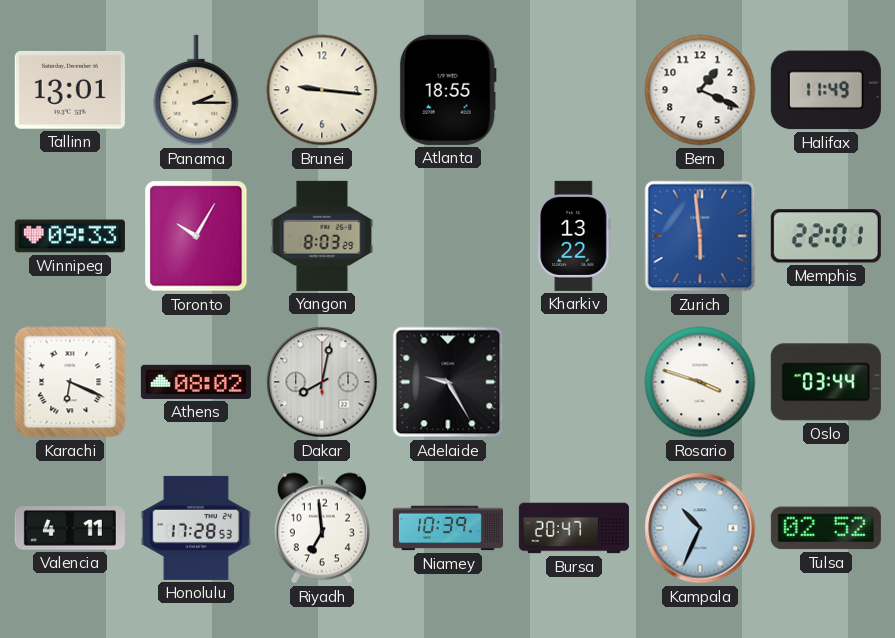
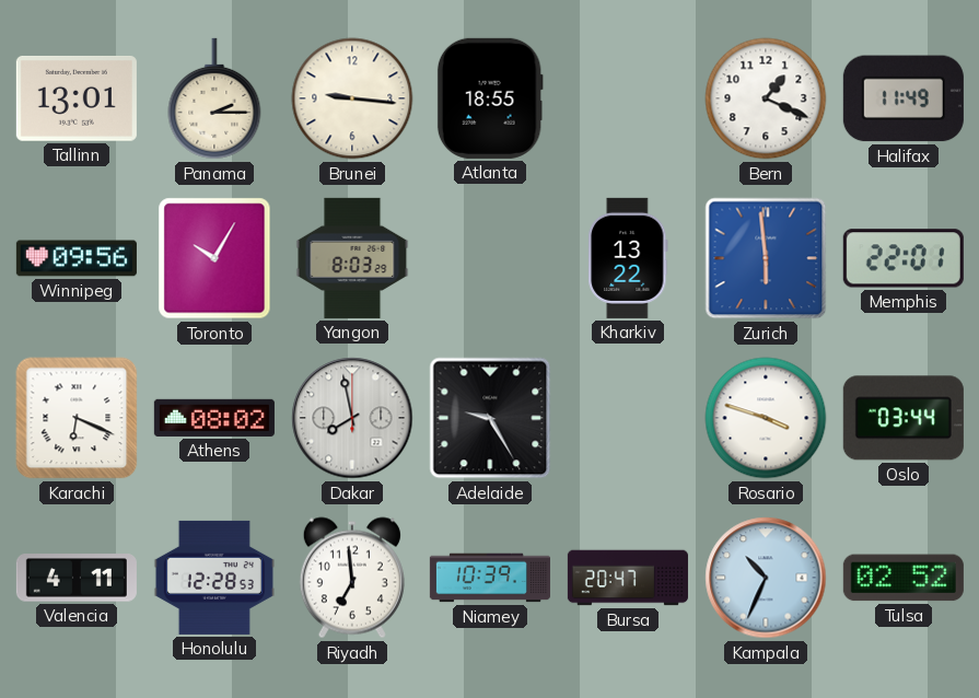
Winnipeg: 09:33 -> 09:56
Dakar: 8:02 -> 7:58
Honolulu: 17:28 -> 12:28
